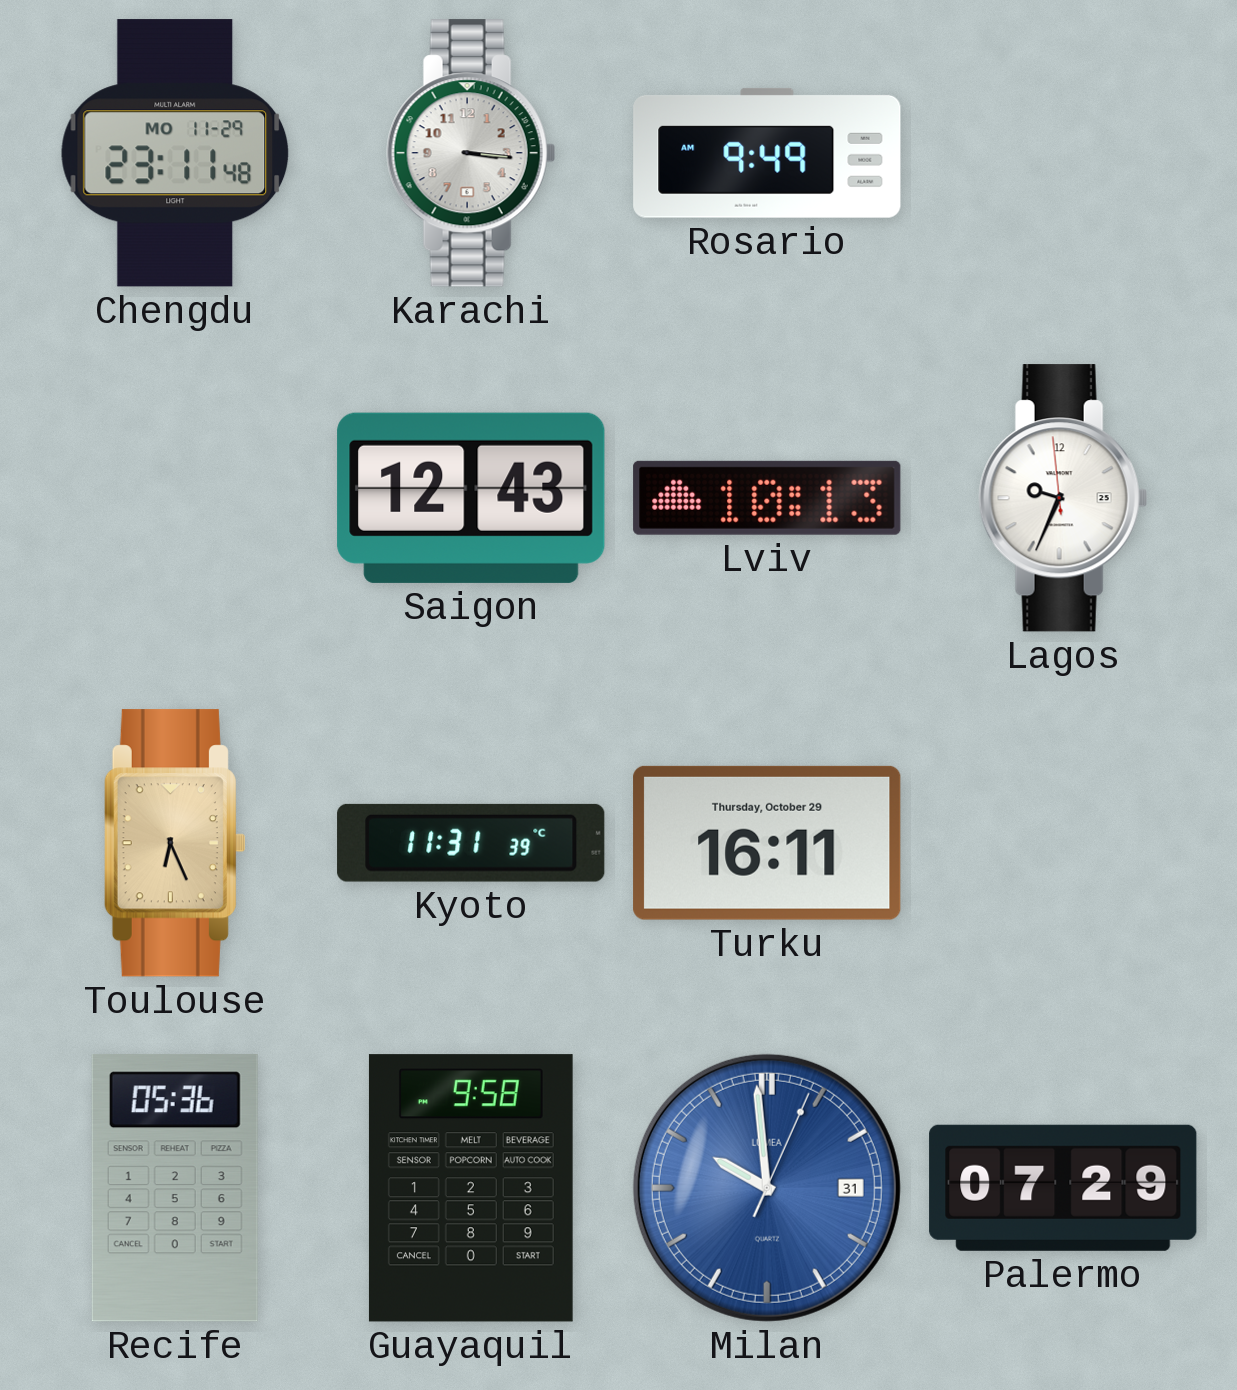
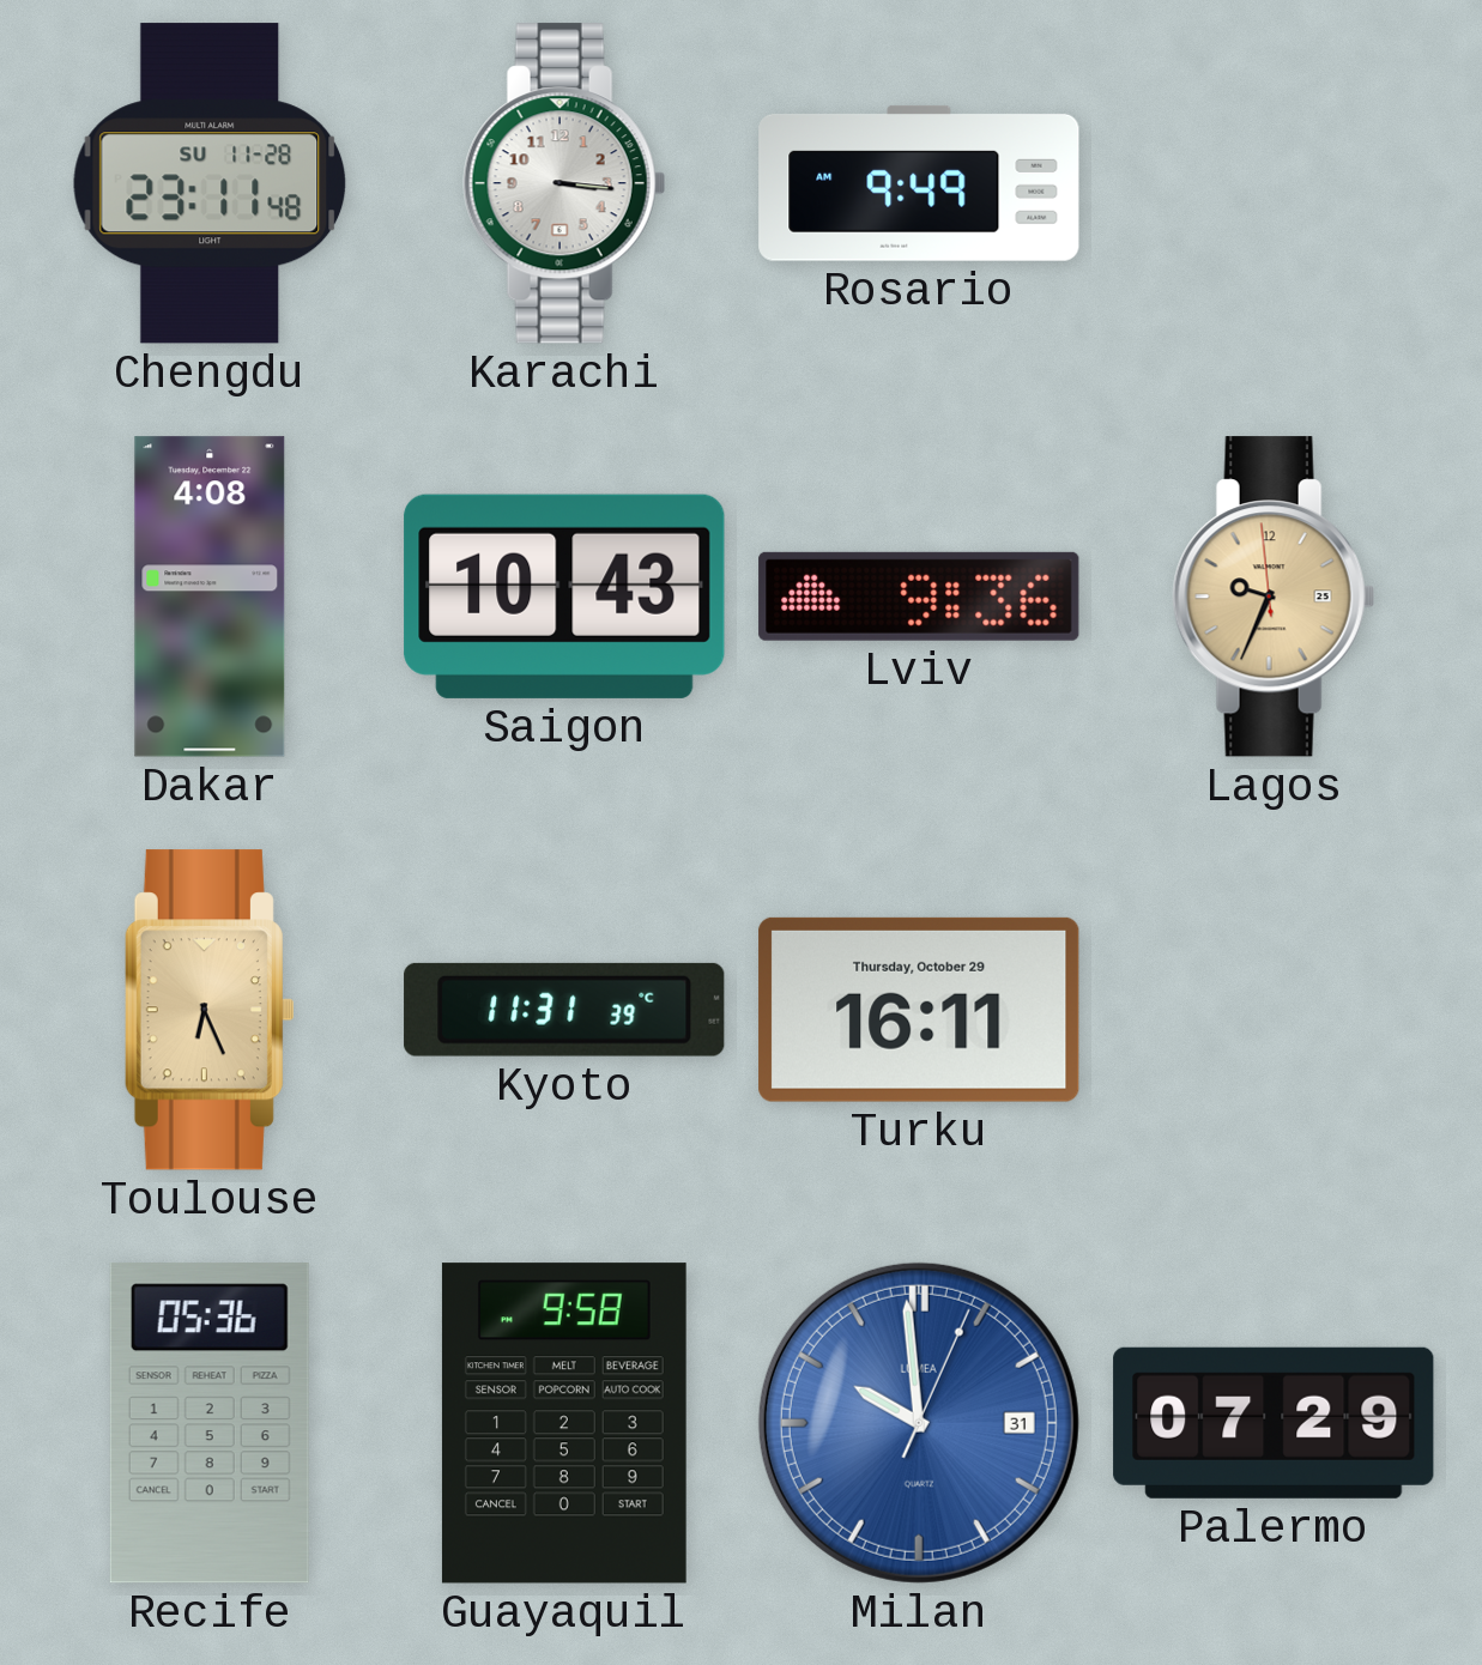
Chengdu date: MO 11-29 -> SU 11-28
Dakar: none -> 4:08
Saigon: 12:43 -> 10:43
Lviv: 10:13 -> 9:36
Lagos dial: white -> champagne
